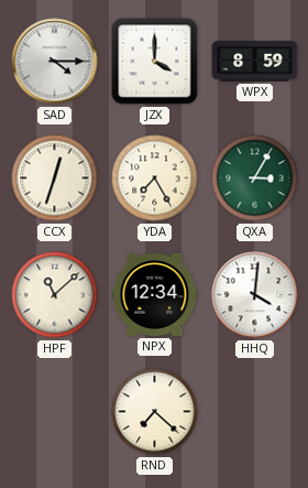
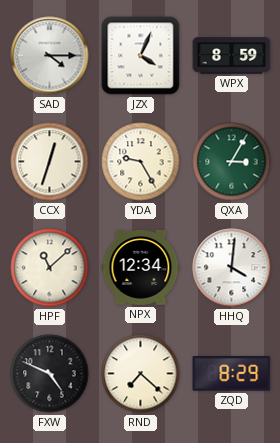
JZX: 4:00 -> 4:04
YDA: 7:25 -> 9:25
FXW: none -> 4:49
ZQD: none -> 8:29
